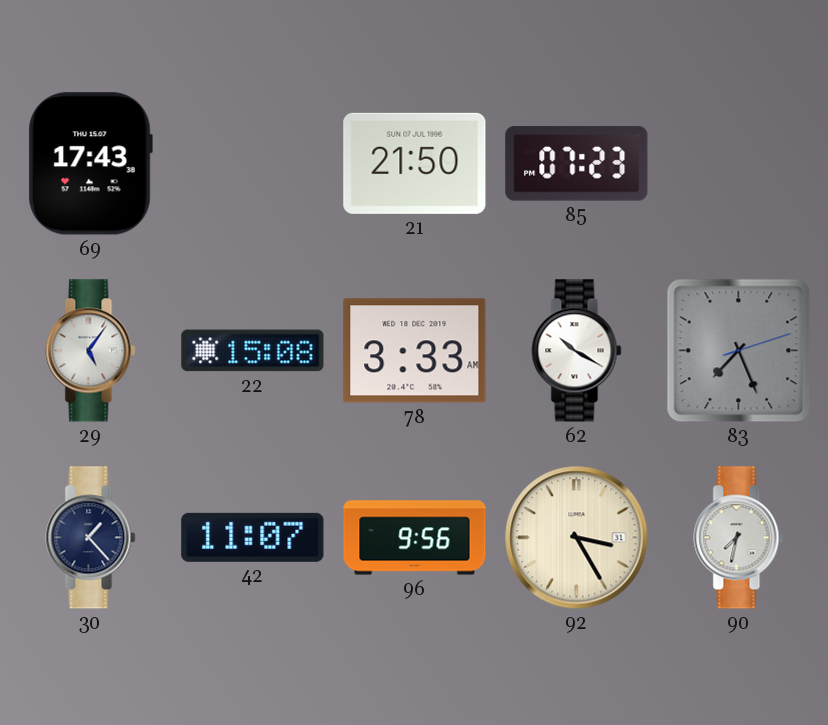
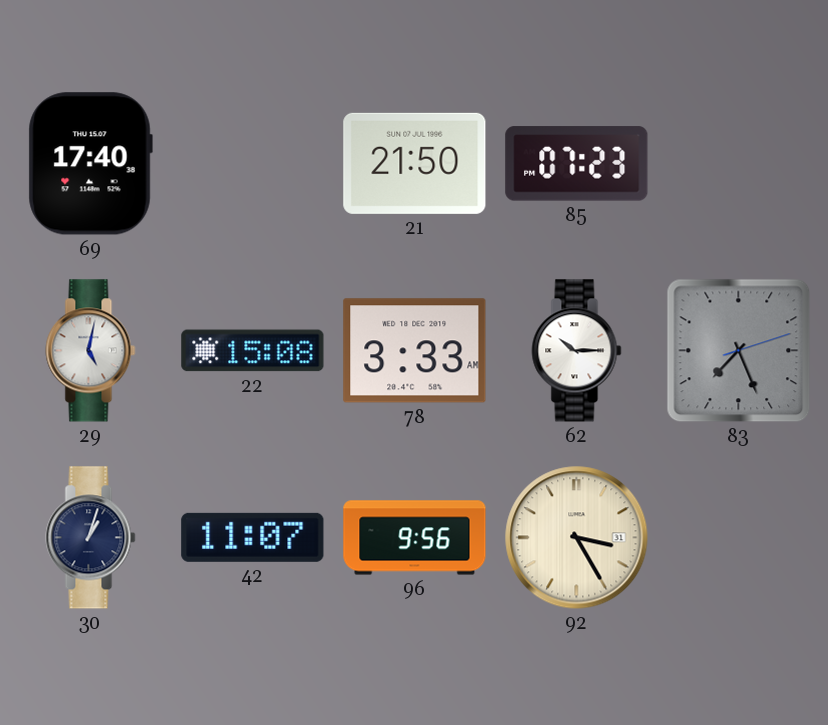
69: 17:43 -> 17:40
29: 5:06 -> 5:02
62: 10:20 -> 10:15
30: 1:23 -> 1:03
90: 7:32 -> none
